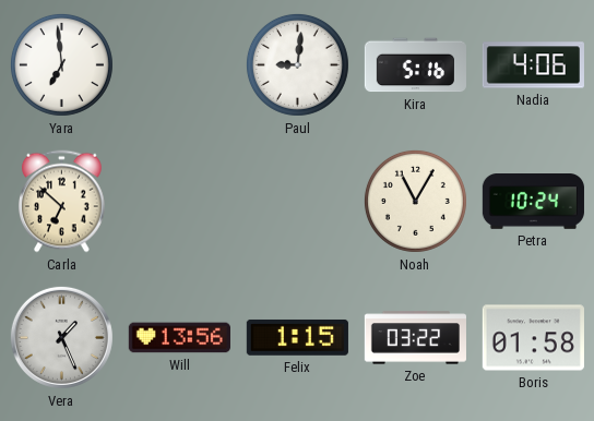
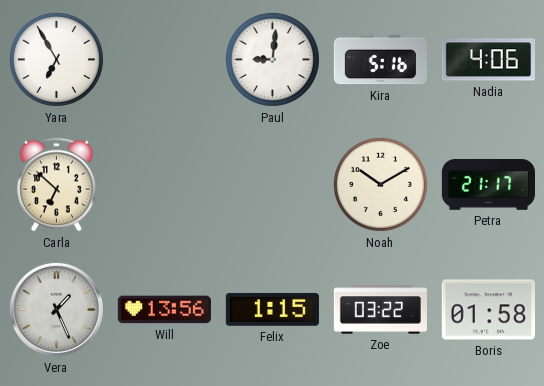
Yara: 6:59 -> 6:55
Noah: 11:05 -> 10:10
Petra: 10:24 -> 21:17
